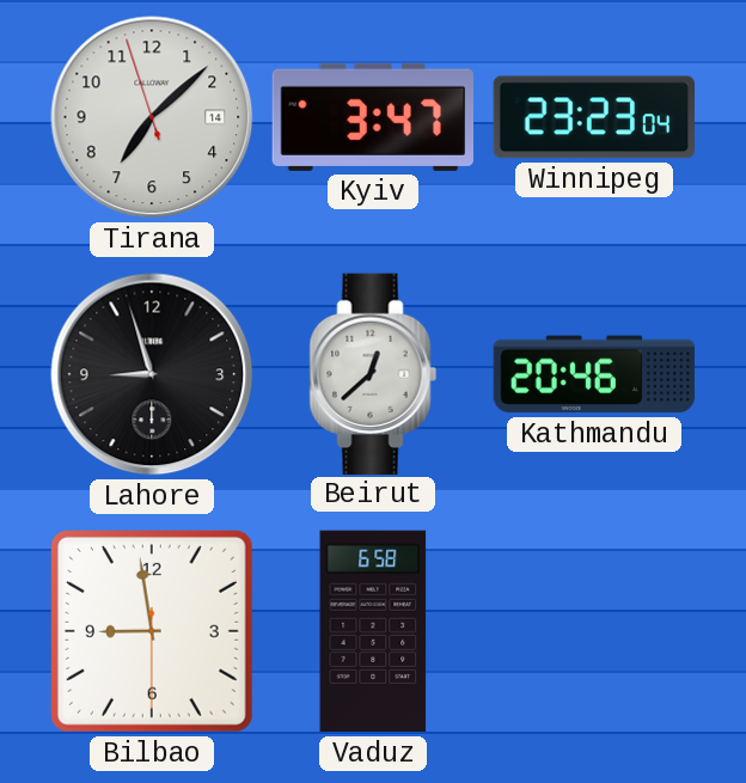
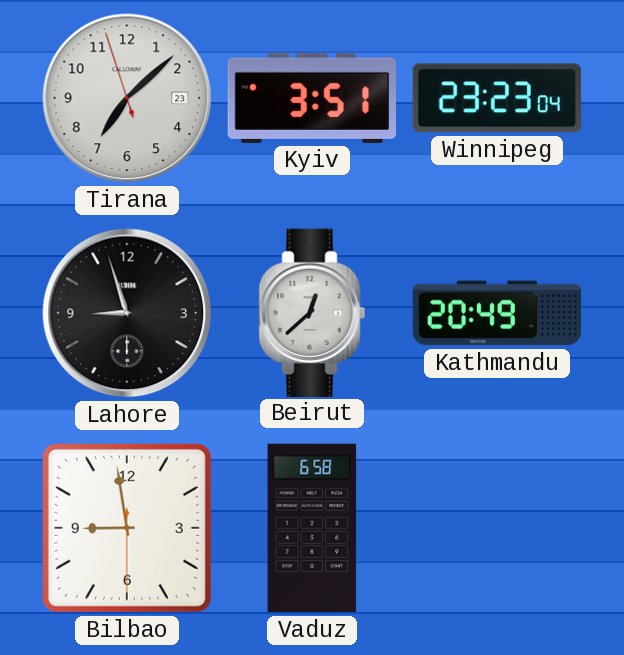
Tirana date: 14 -> 23
Kyiv: 3:47 -> 3:51
Kathmandu: 20:46 -> 20:49
